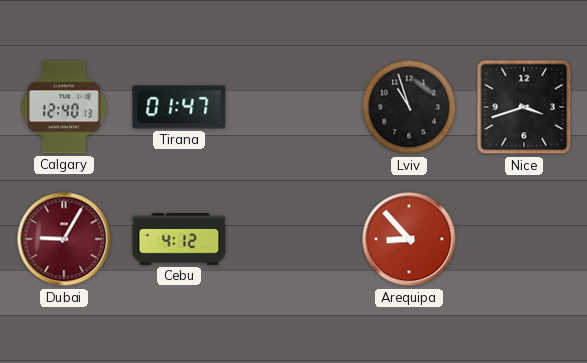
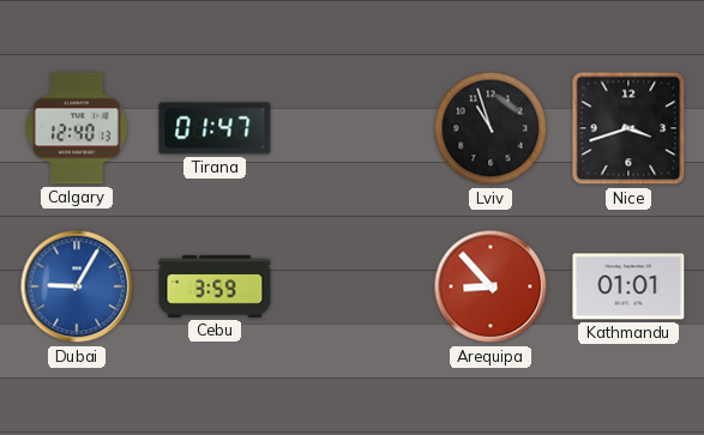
Dubai dial: burgundy -> blue
Cebu: 4:12 -> 3:59
Kathmandu: none -> 01:01
